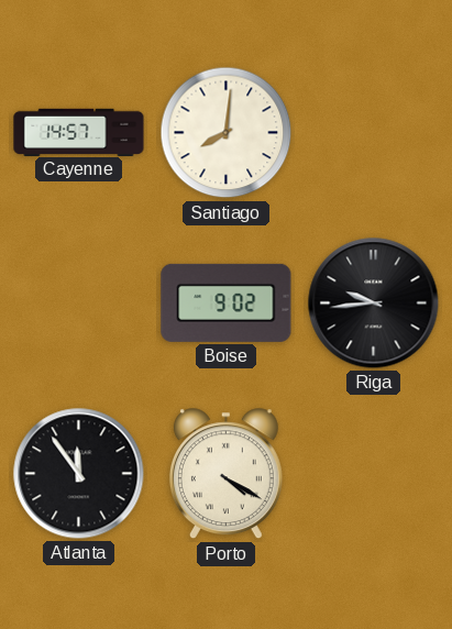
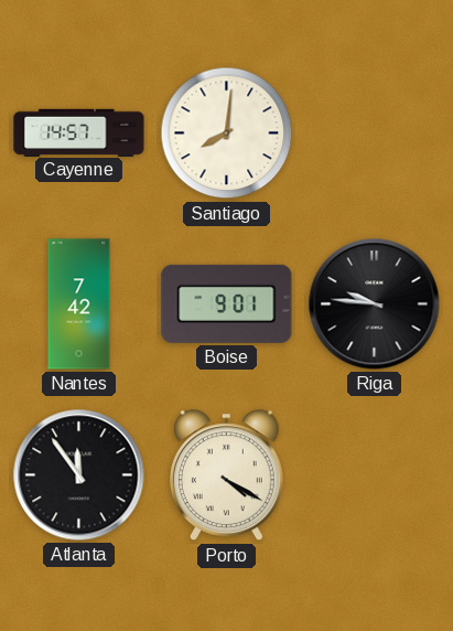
Nantes: none -> 7:42
Boise: 9:02 -> 9:01
Riga: 9:44 -> 9:46
